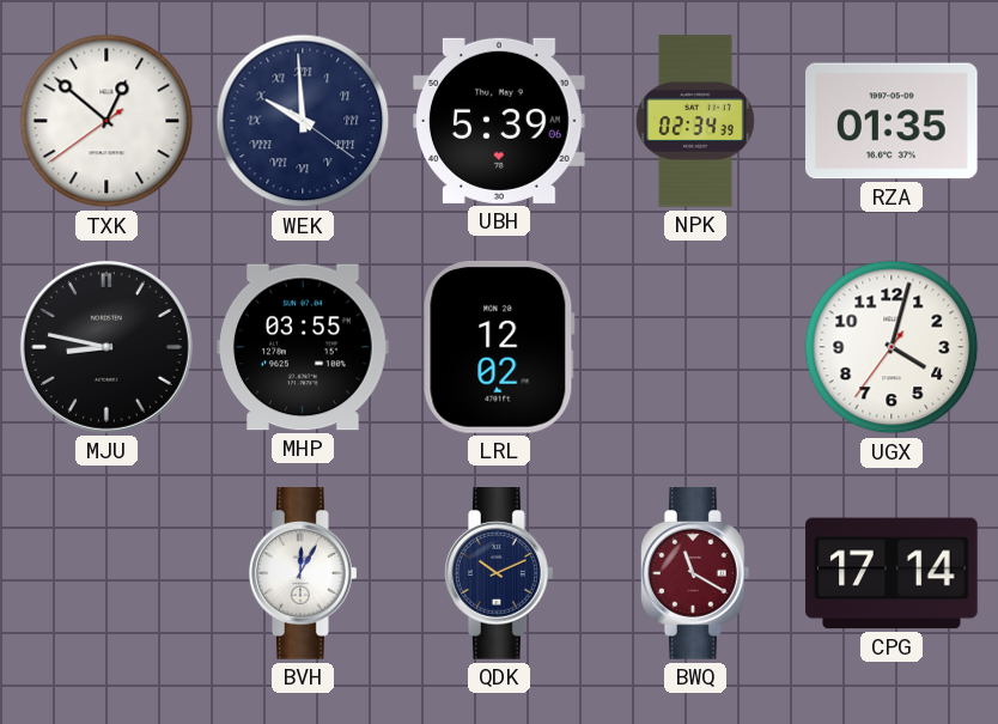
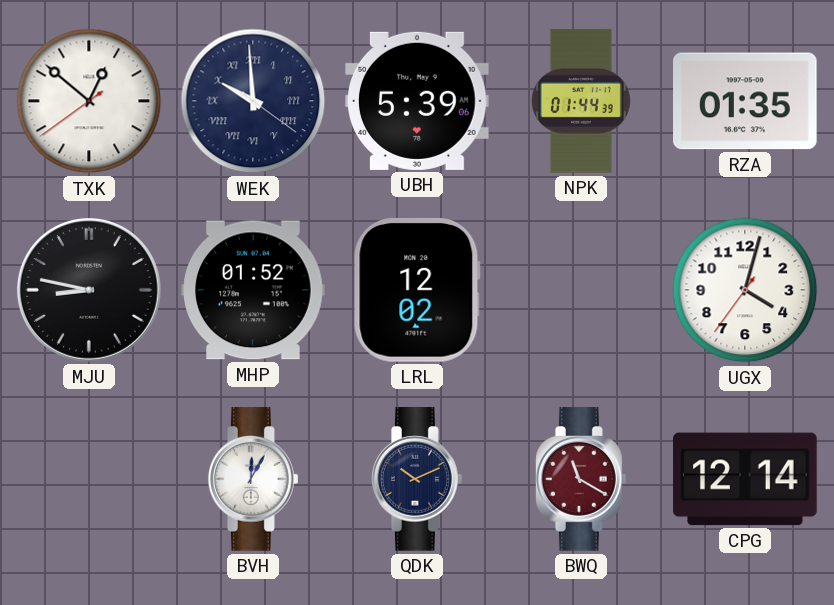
NPK: 02:34 -> 01:44
MHP: 03:55 -> 01:52
CPG: 17:14 -> 12:14
